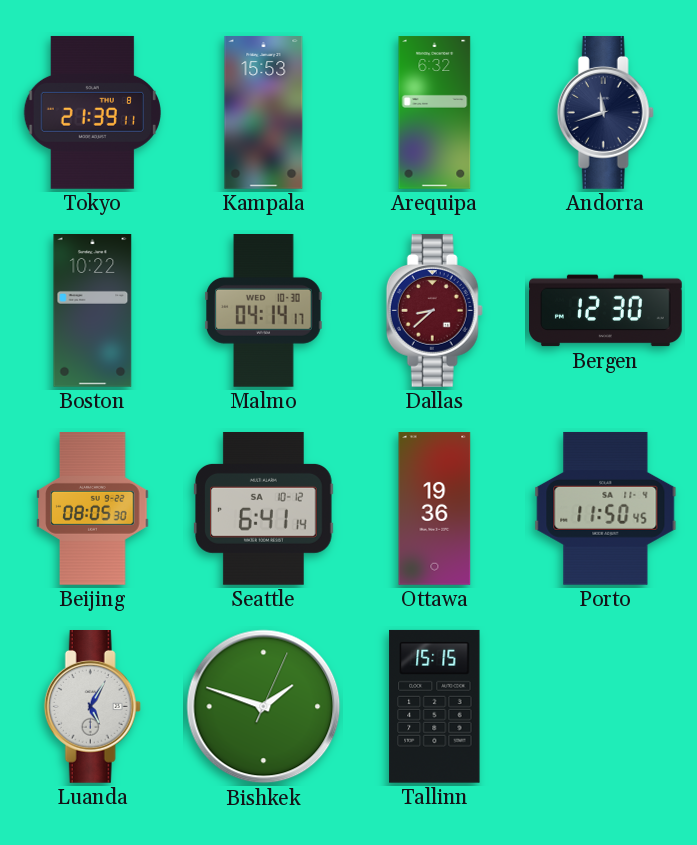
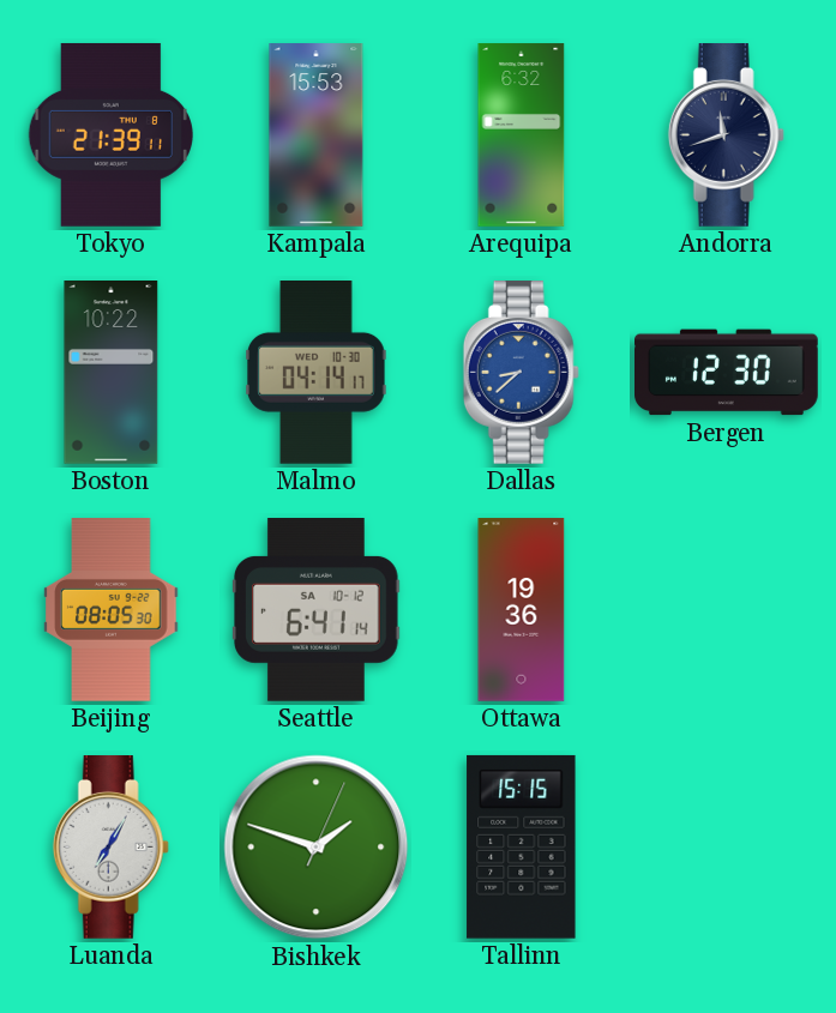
Dallas dial: burgundy -> blue
Porto: 11:50 -> none
Luanda: 5:05 -> 7:05
